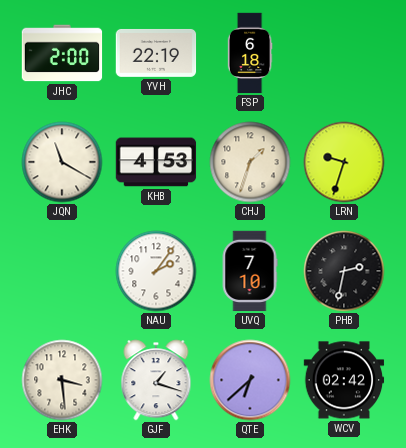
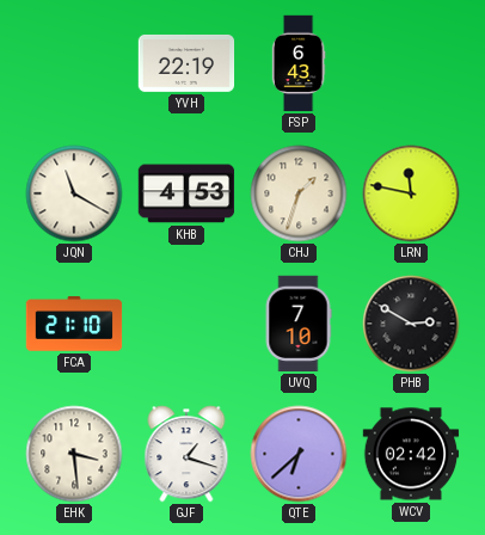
JHC: 2:00 -> none
FSP: 6:18 -> 6:43
LRN: 9:33 -> 11:47
FCA: none -> 21:10
NAU: 2:06 -> none
PHB: 2:32 -> 2:50
